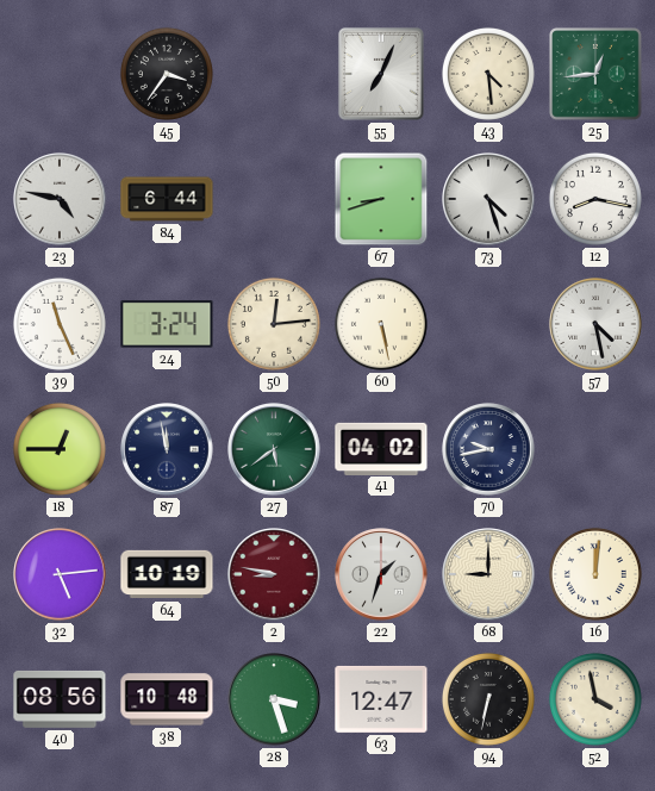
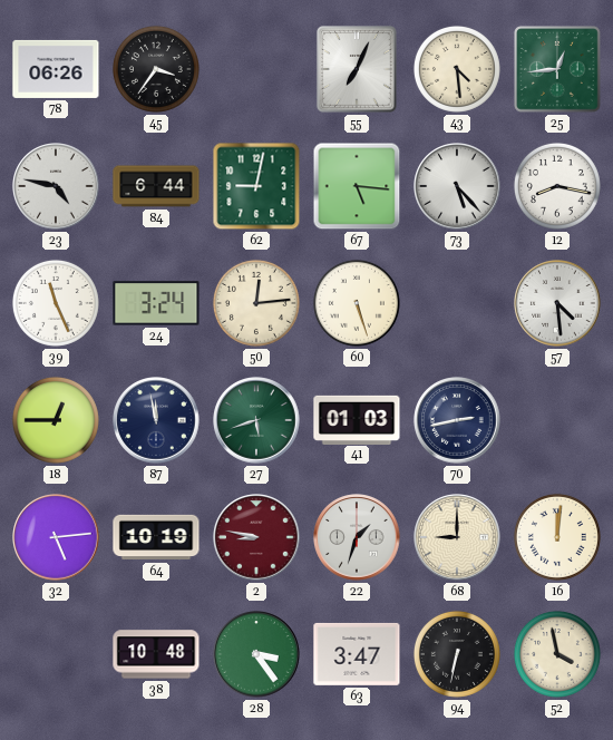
78: none -> 06:26
62: none -> 9:02
67: 8:42 -> 5:16
73: 4:27 -> 5:23
60: 5:28 -> 5:27
57: 4:28 -> 4:29
27: 5:39 -> 5:42
41: 04:02 -> 01:03
70: 9:43 -> 2:43
40: 08:56 -> none
28: 3:27 -> 3:24
63: 12:47 -> 3:47
